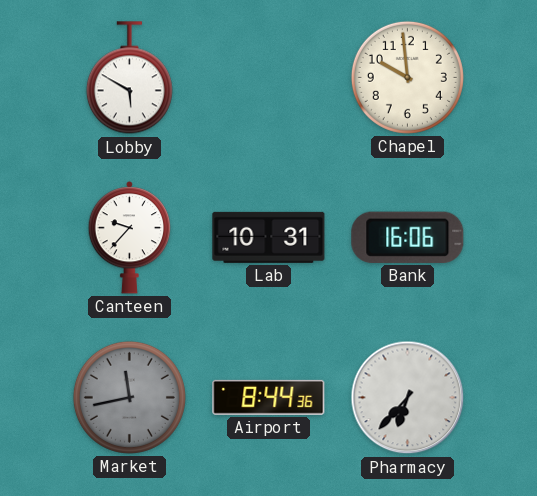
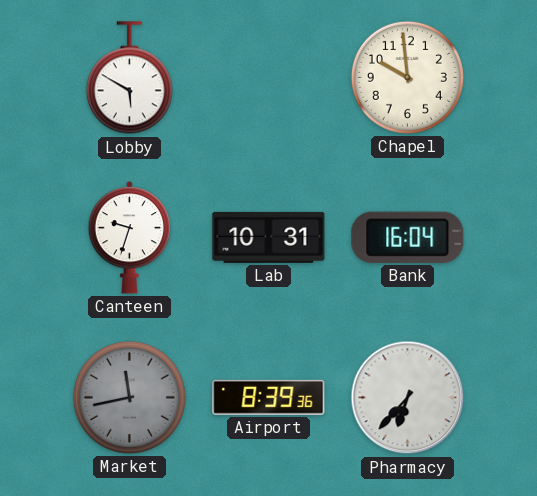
Canteen: 9:37 -> 9:33
Bank: 16:06 -> 16:04
Airport: 8:44 -> 8:39
